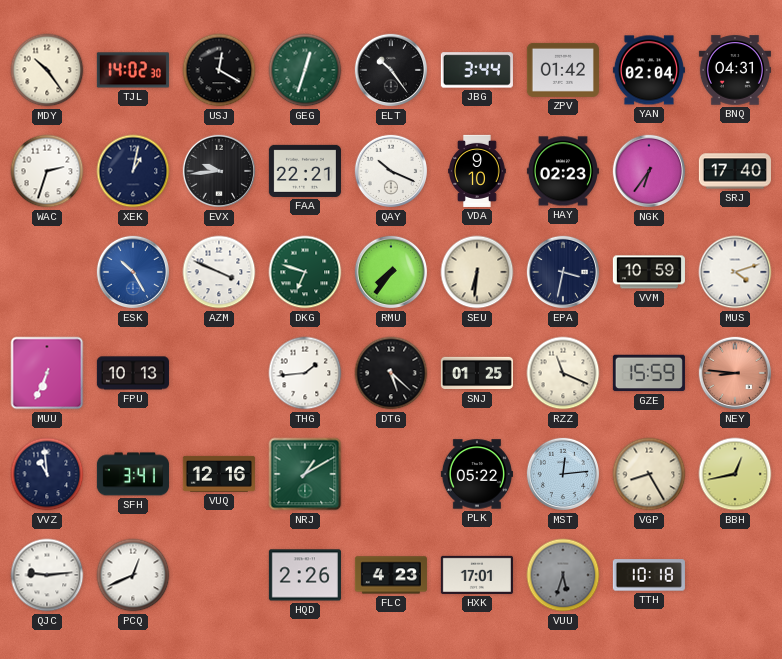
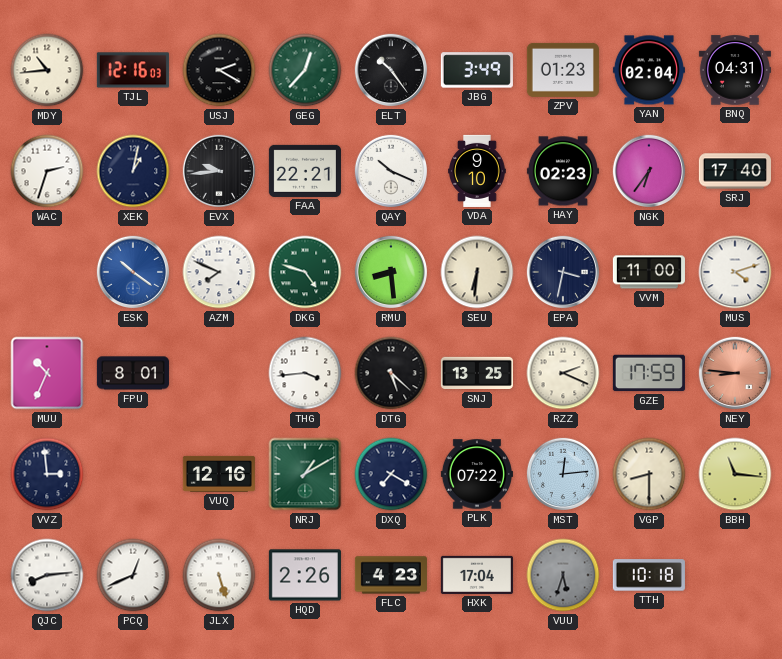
MDY: 10:24 -> 10:44
TJL: 14:02 -> 12:16
USJ: 12:20 -> 2:20
GEG: 12:33 -> 12:37
JBG: 3:44 -> 3:49
ZPV: 01:42 -> 01:23
ESK: 10:25 -> 10:21
AZM: 3:49 -> 7:49
DKG: 6:48 -> 4:48
RMU: 7:36 -> 8:29
VVM: 10:59 -> 11:00
MUU: 6:34 -> 10:34
FPU: 10:13 -> 8:01
THG: 1:44 -> 3:44
SNJ: 01:25 -> 13:25
RZZ: 11:19 -> 2:19
GZE: 15:59 -> 17:59
VVZ: 10:59 -> 2:59
SFH: 3:41 -> none
DXQ: none -> 7:20
PLK: 05:22 -> 07:22
VGP: 8:25 -> 8:30
BBH: 12:43 -> 11:16
QJC: 9:14 -> 8:14
JLX: none -> 5:27
HXK: 17:01 -> 17:04
